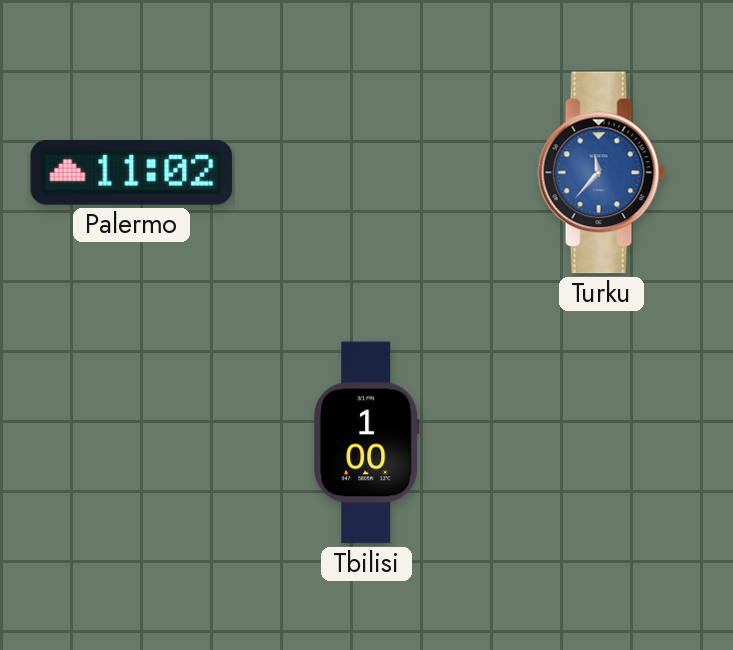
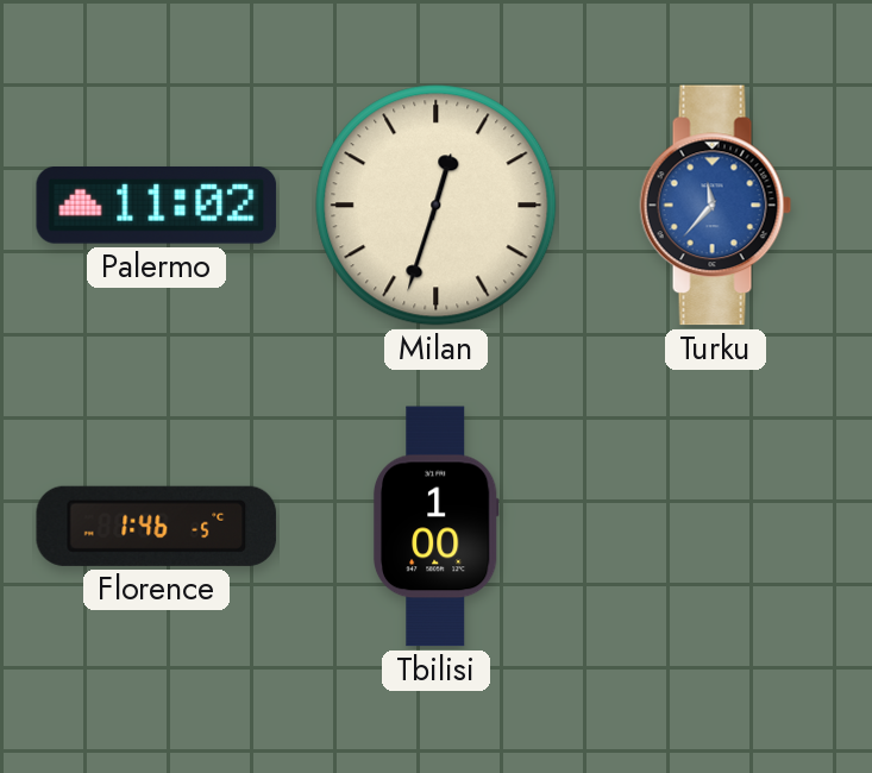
Milan: none -> 12:33
Florence: none -> 1:46
